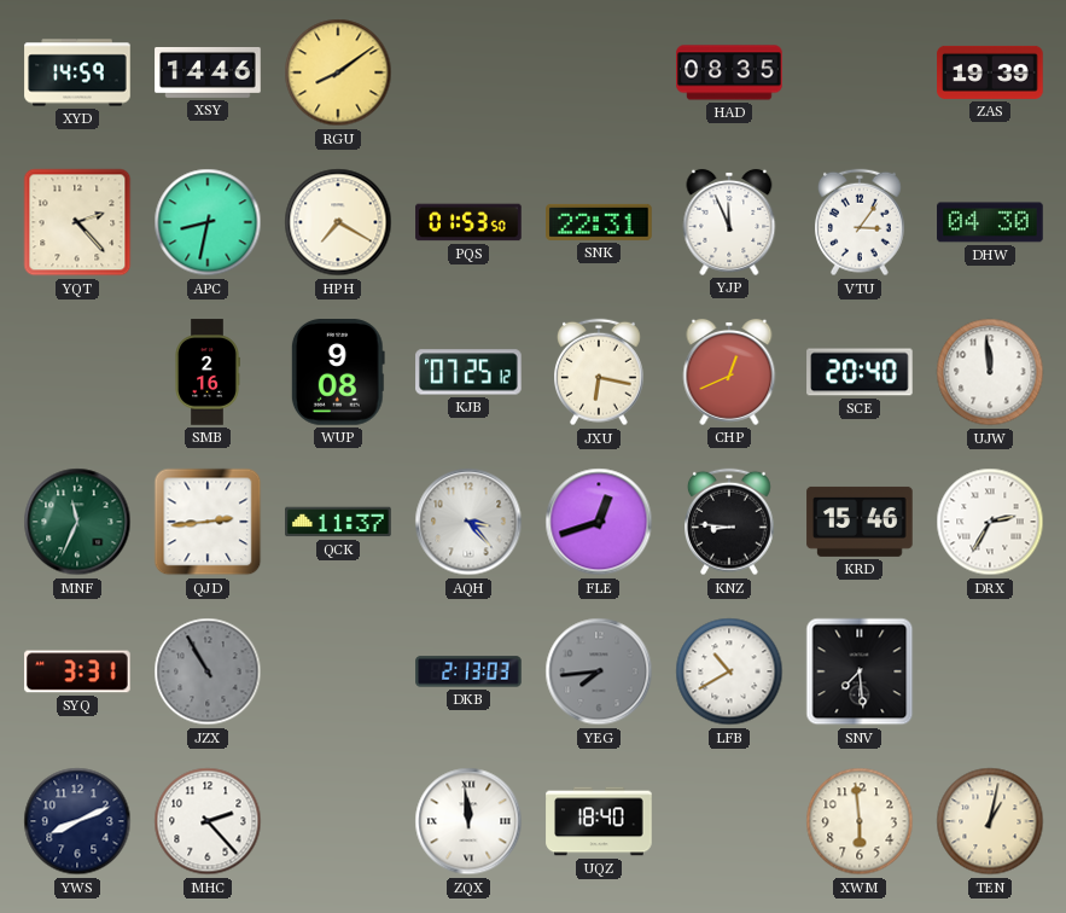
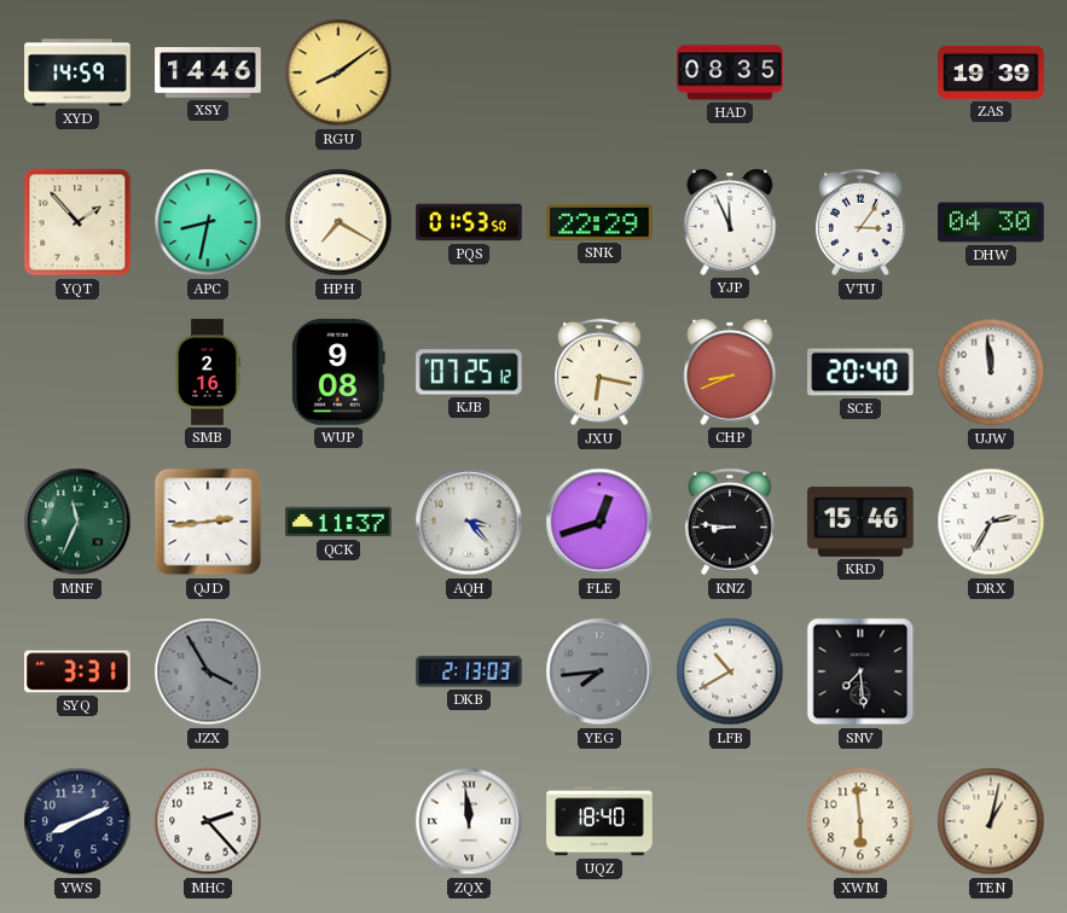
YQT: 2:23 -> 1:53
SNK: 22:31 -> 22:29
CHP: 12:41 -> 8:41
JZX: 10:55 -> 3:55
